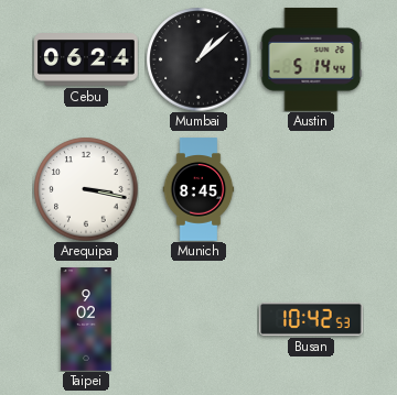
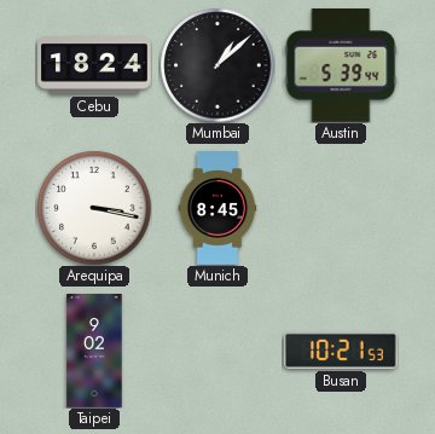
Cebu: 06:24 -> 18:24
Austin: 5:14 -> 5:39
Busan: 10:42 -> 10:21
